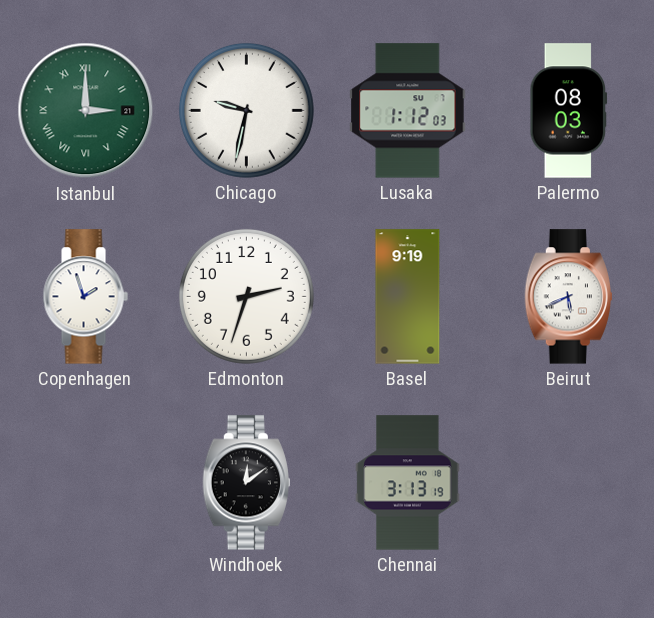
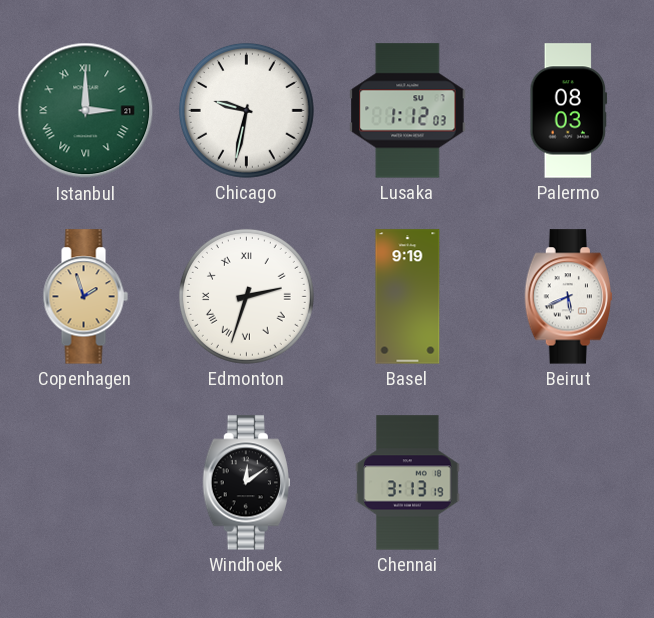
Copenhagen dial: white -> champagne
Edmonton numerals: Arabic -> Roman
